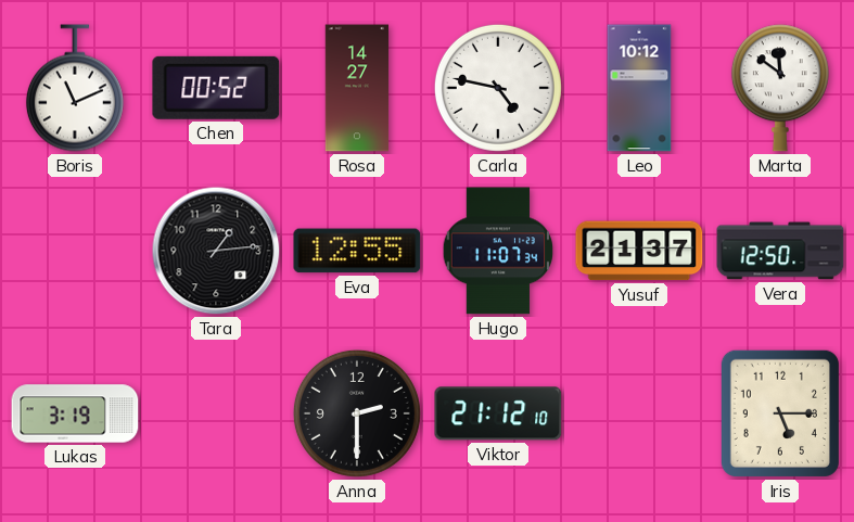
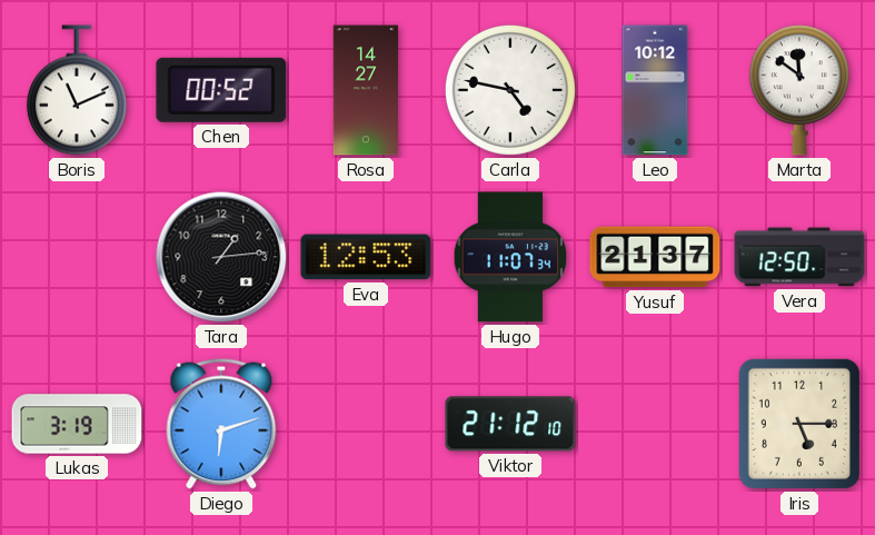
Eva: 12:55 -> 12:53
Diego: none -> 6:12
Anna: 2:30 -> none
